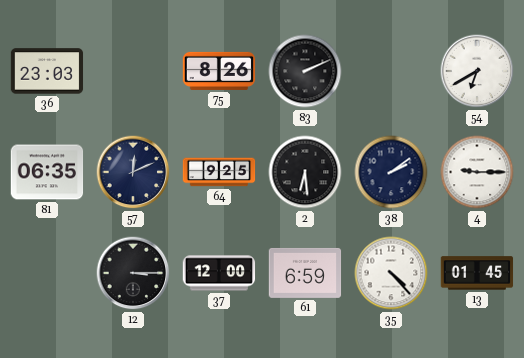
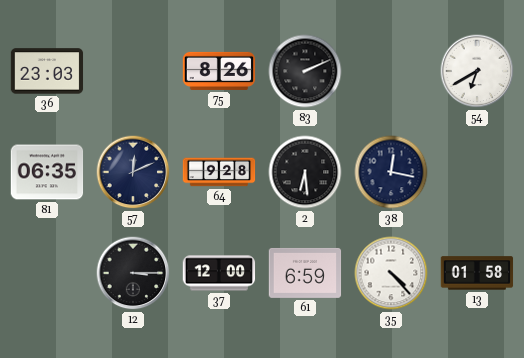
64: 9:25 -> 9:28
38: 2:09 -> 12:17
4: 9:15 -> none
13: 01:45 -> 01:58
